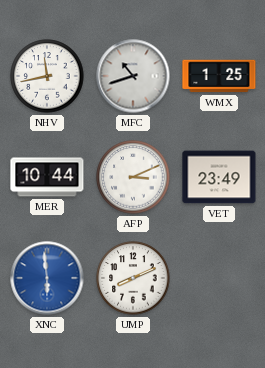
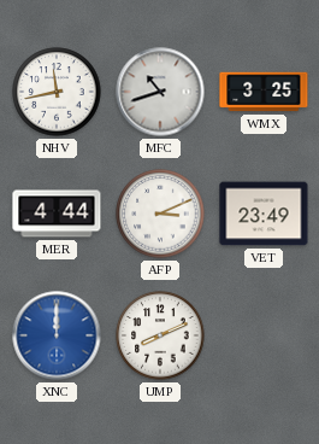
WMX: 1:25 -> 3:25
MER: 10:44 -> 4:44
XNC: 5:59 -> 12:00
